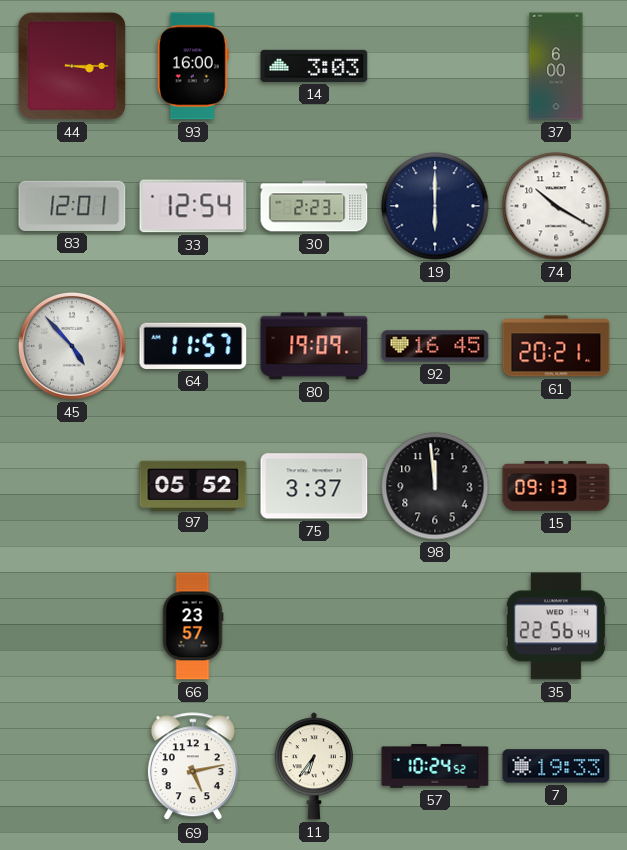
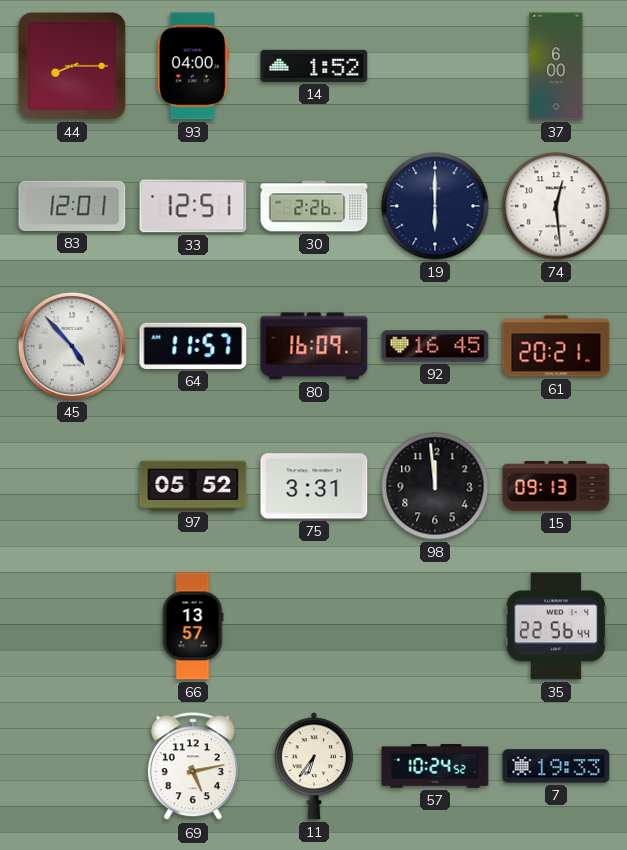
44: 3:15 -> 8:15
93: 16:00 -> 04:00
14: 3:03 -> 1:52
33: 12:54 -> 12:51
30: 2:23 -> 2:26
74: 10:20 -> 12:29
80: 19:09 -> 16:09
75: 3:37 -> 3:31
66: 23:57 -> 13:57
